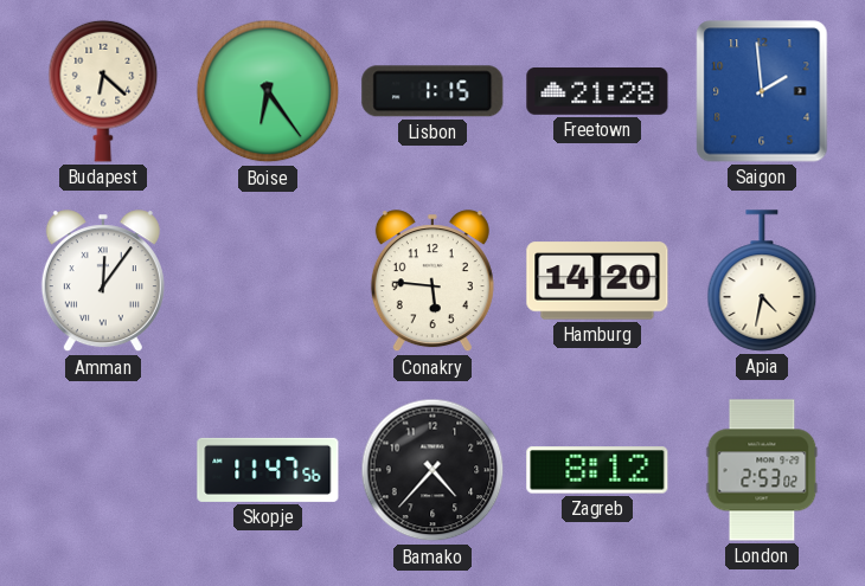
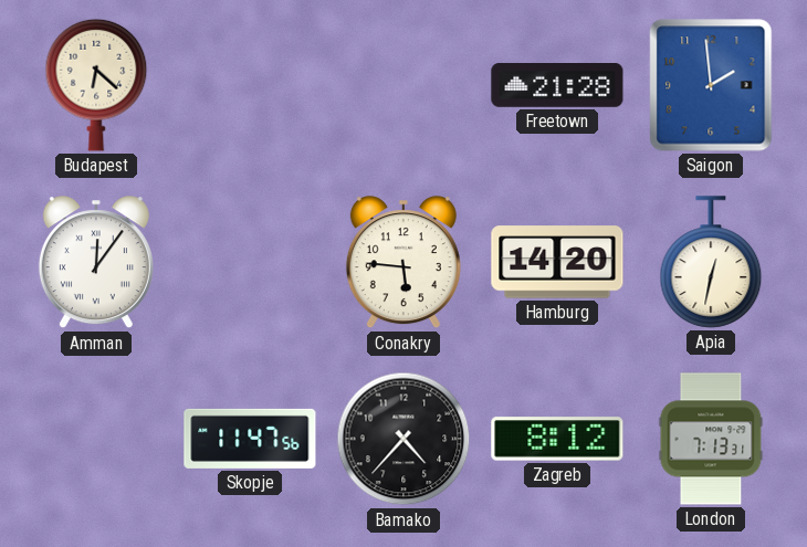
Boise: 6:24 -> none
Lisbon: 1:15 -> none
Apia: 4:32 -> 12:32
London: 2:53 -> 7:13
